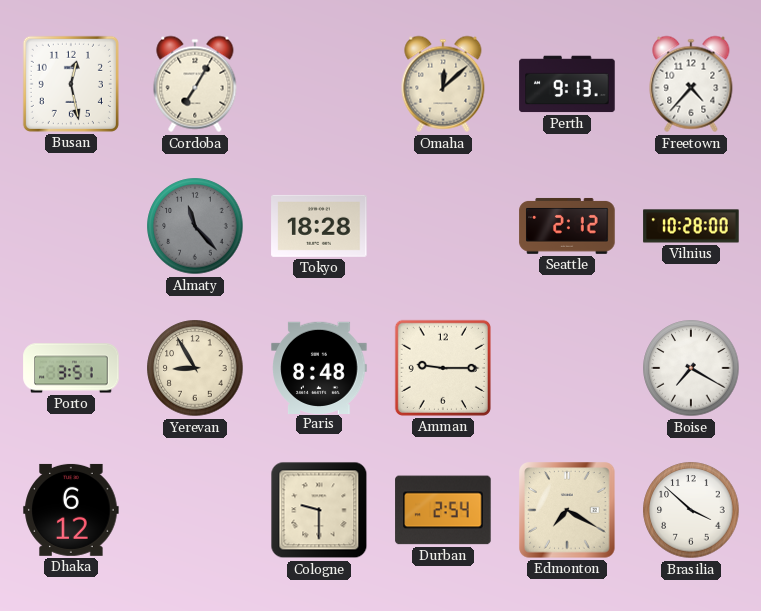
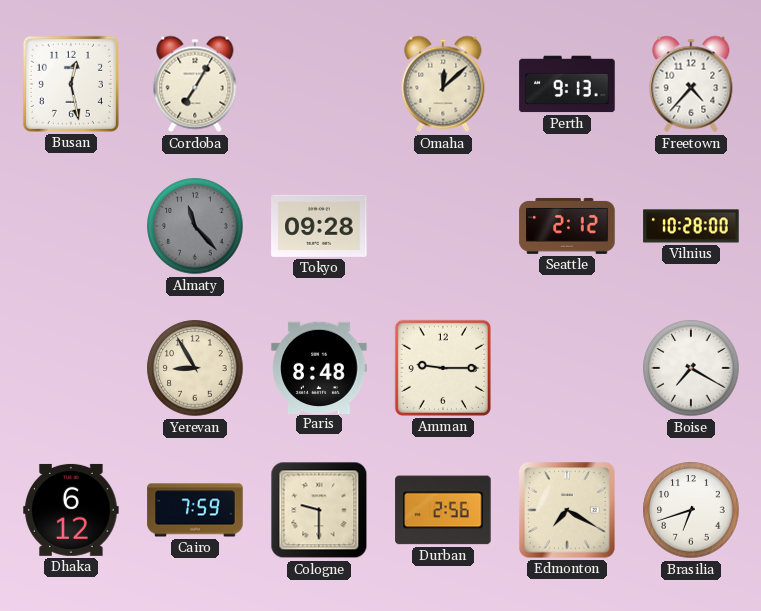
Tokyo: 18:28 -> 09:28
Porto: 3:51 -> none
Cairo: none -> 7:59
Durban: 2:54 -> 2:56
Brasilia: 3:52 -> 6:42
